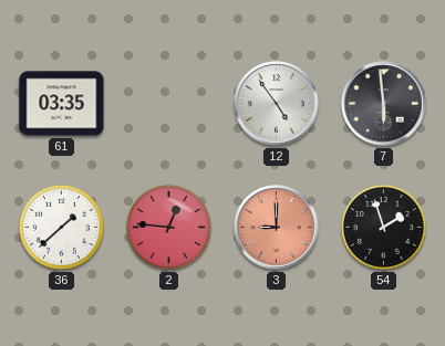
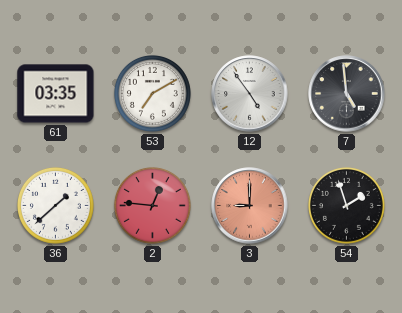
53: none -> 7:10
7: 5:59 -> 4:59
